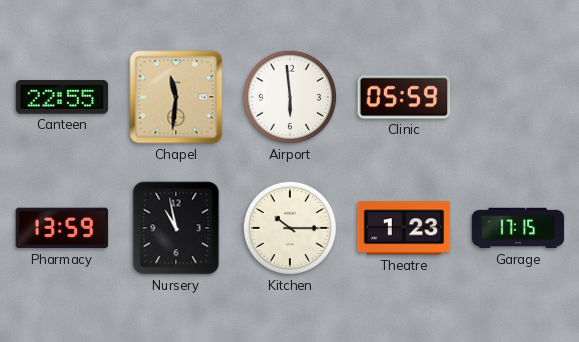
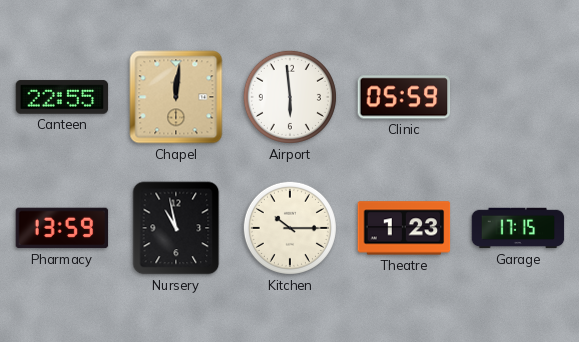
Chapel: 11:31 -> 12:01
